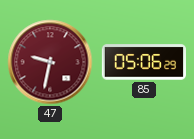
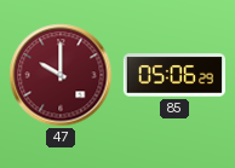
47: 9:32 -> 10:00
